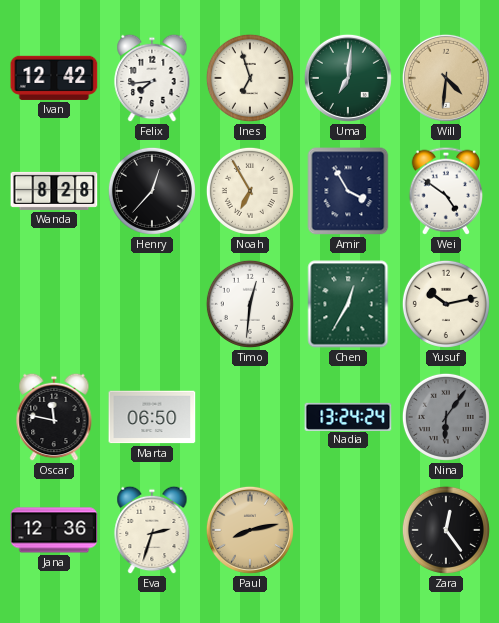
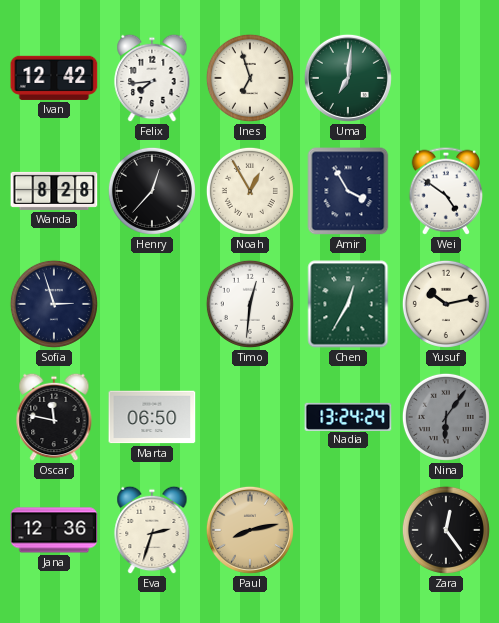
Will: 4:31 -> none
Noah: 6:55 -> 12:55
Sofia: none -> 2:57
